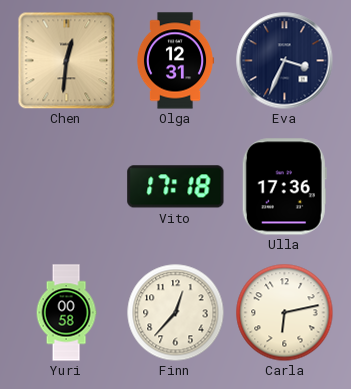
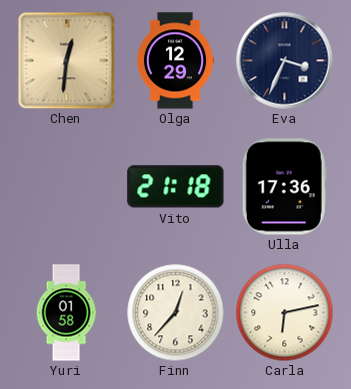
Olga: 12:31 -> 12:29
Vito: 17:18 -> 21:18
Yuri: 00:58 -> 01:58
